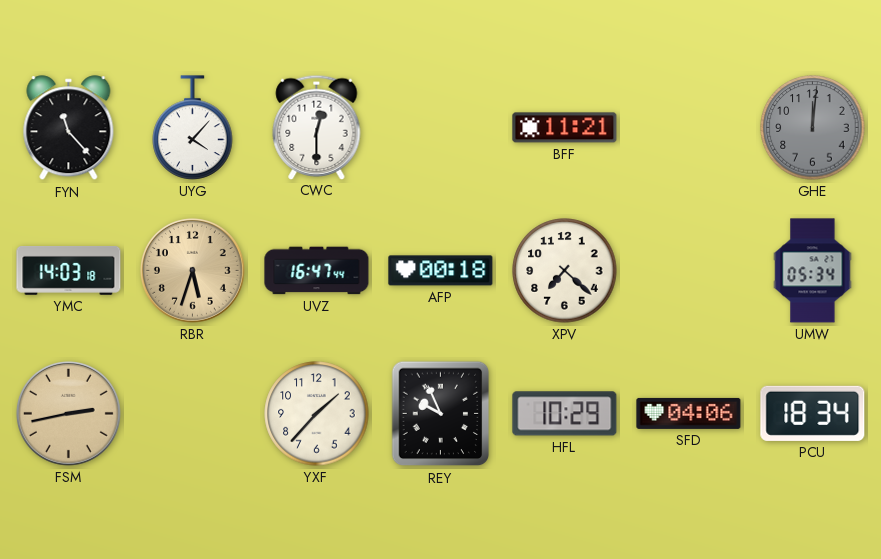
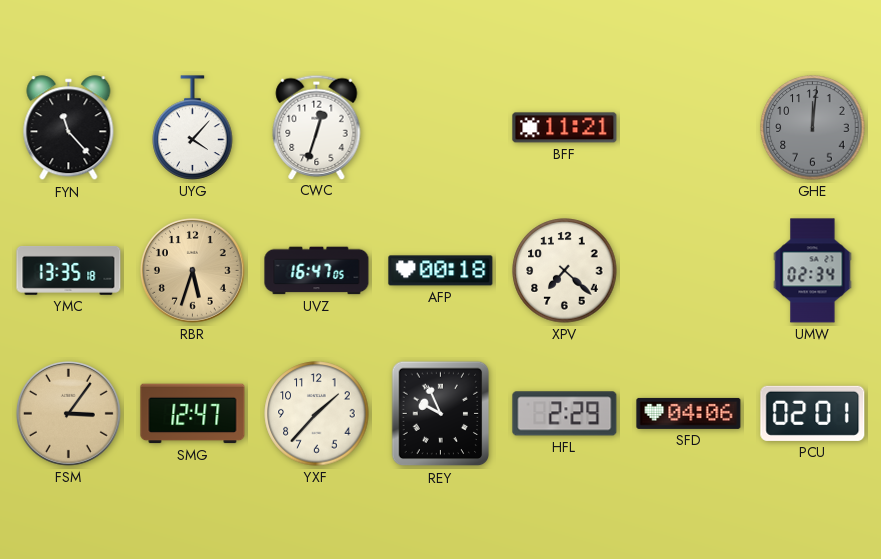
CWC: 12:30 -> 12:33
YMC: 14:03 -> 13:35
UVZ: 16:47:44 -> 16:47:05
UMW: 05:34 -> 02:34
FSM: 2:43 -> 3:06
SMG: none -> 12:47
HFL: 10:29 -> 2:29
PCU: 18:34 -> 02:01
